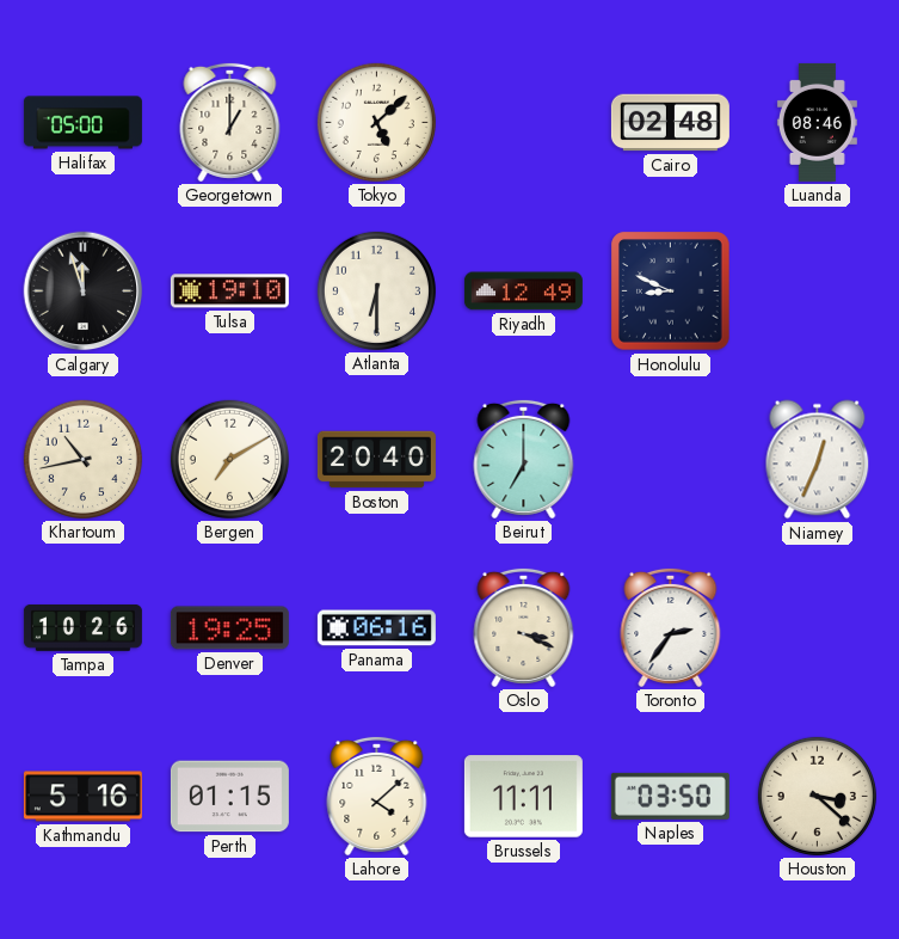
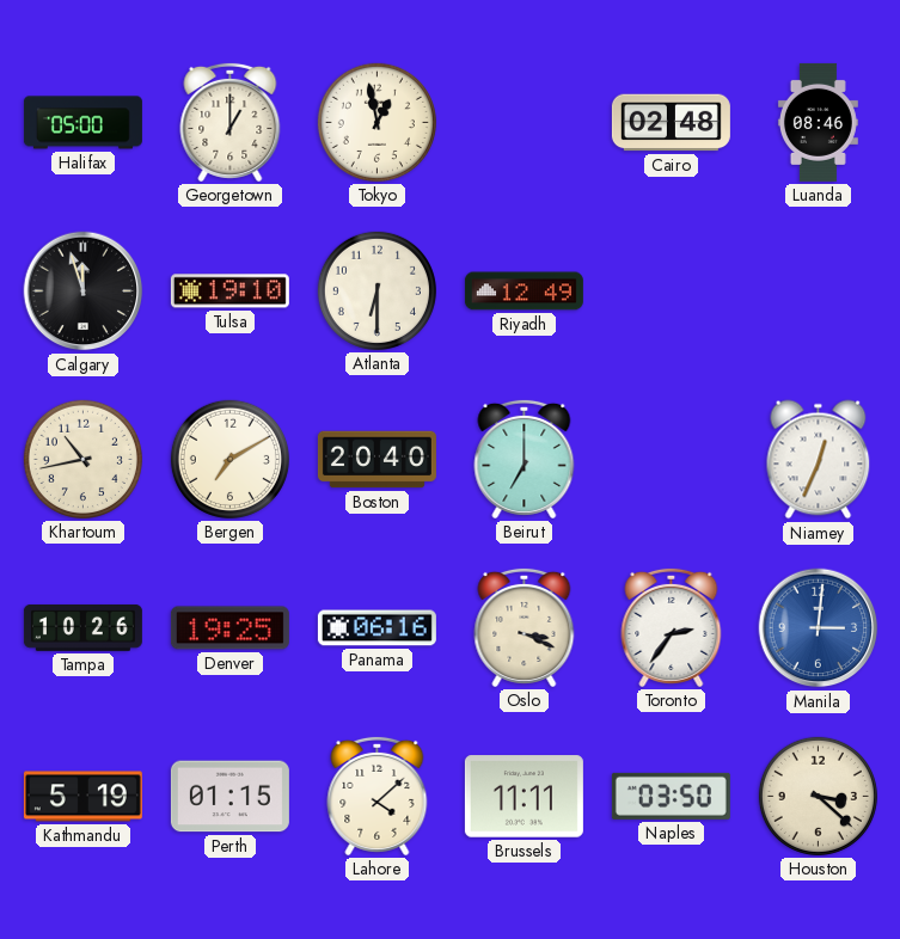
Tokyo: 5:08 -> 12:58
Honolulu: 8:49 -> none
Manila: none -> 3:01
Kathmandu: 5:16 -> 5:19
